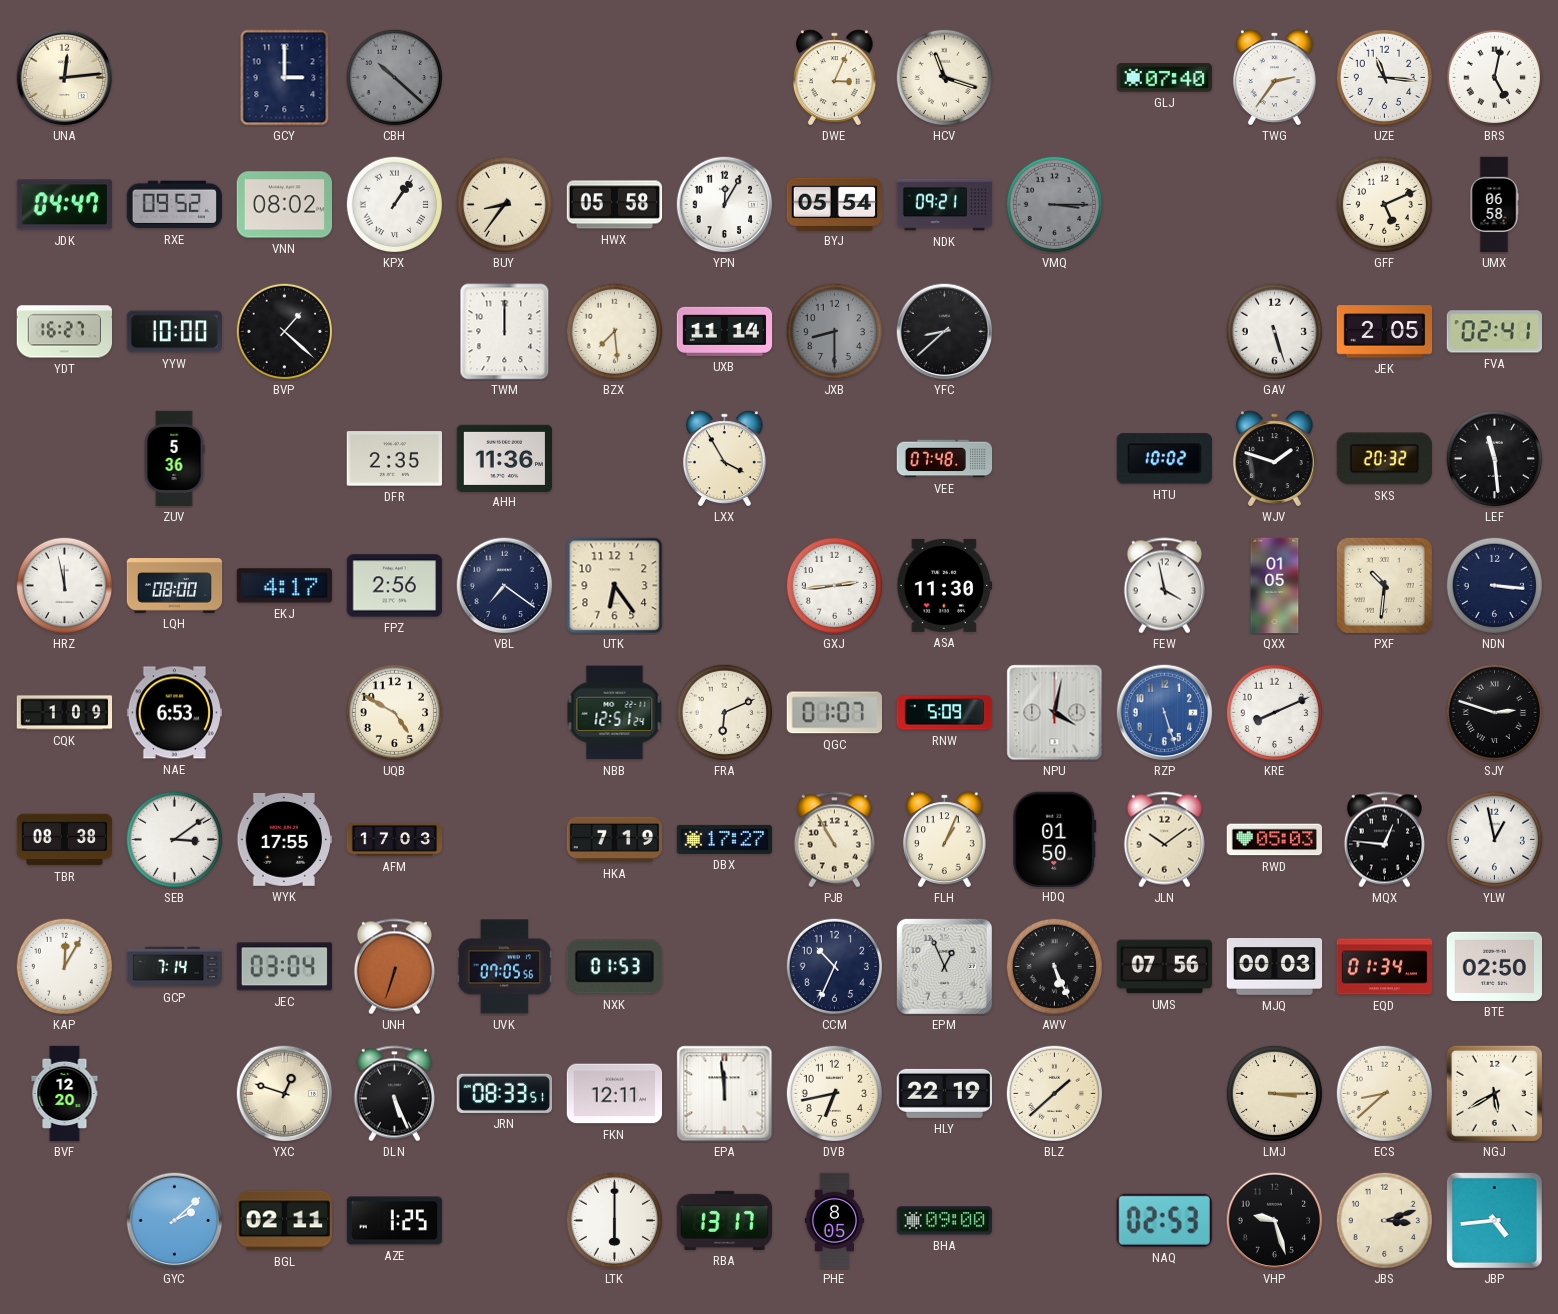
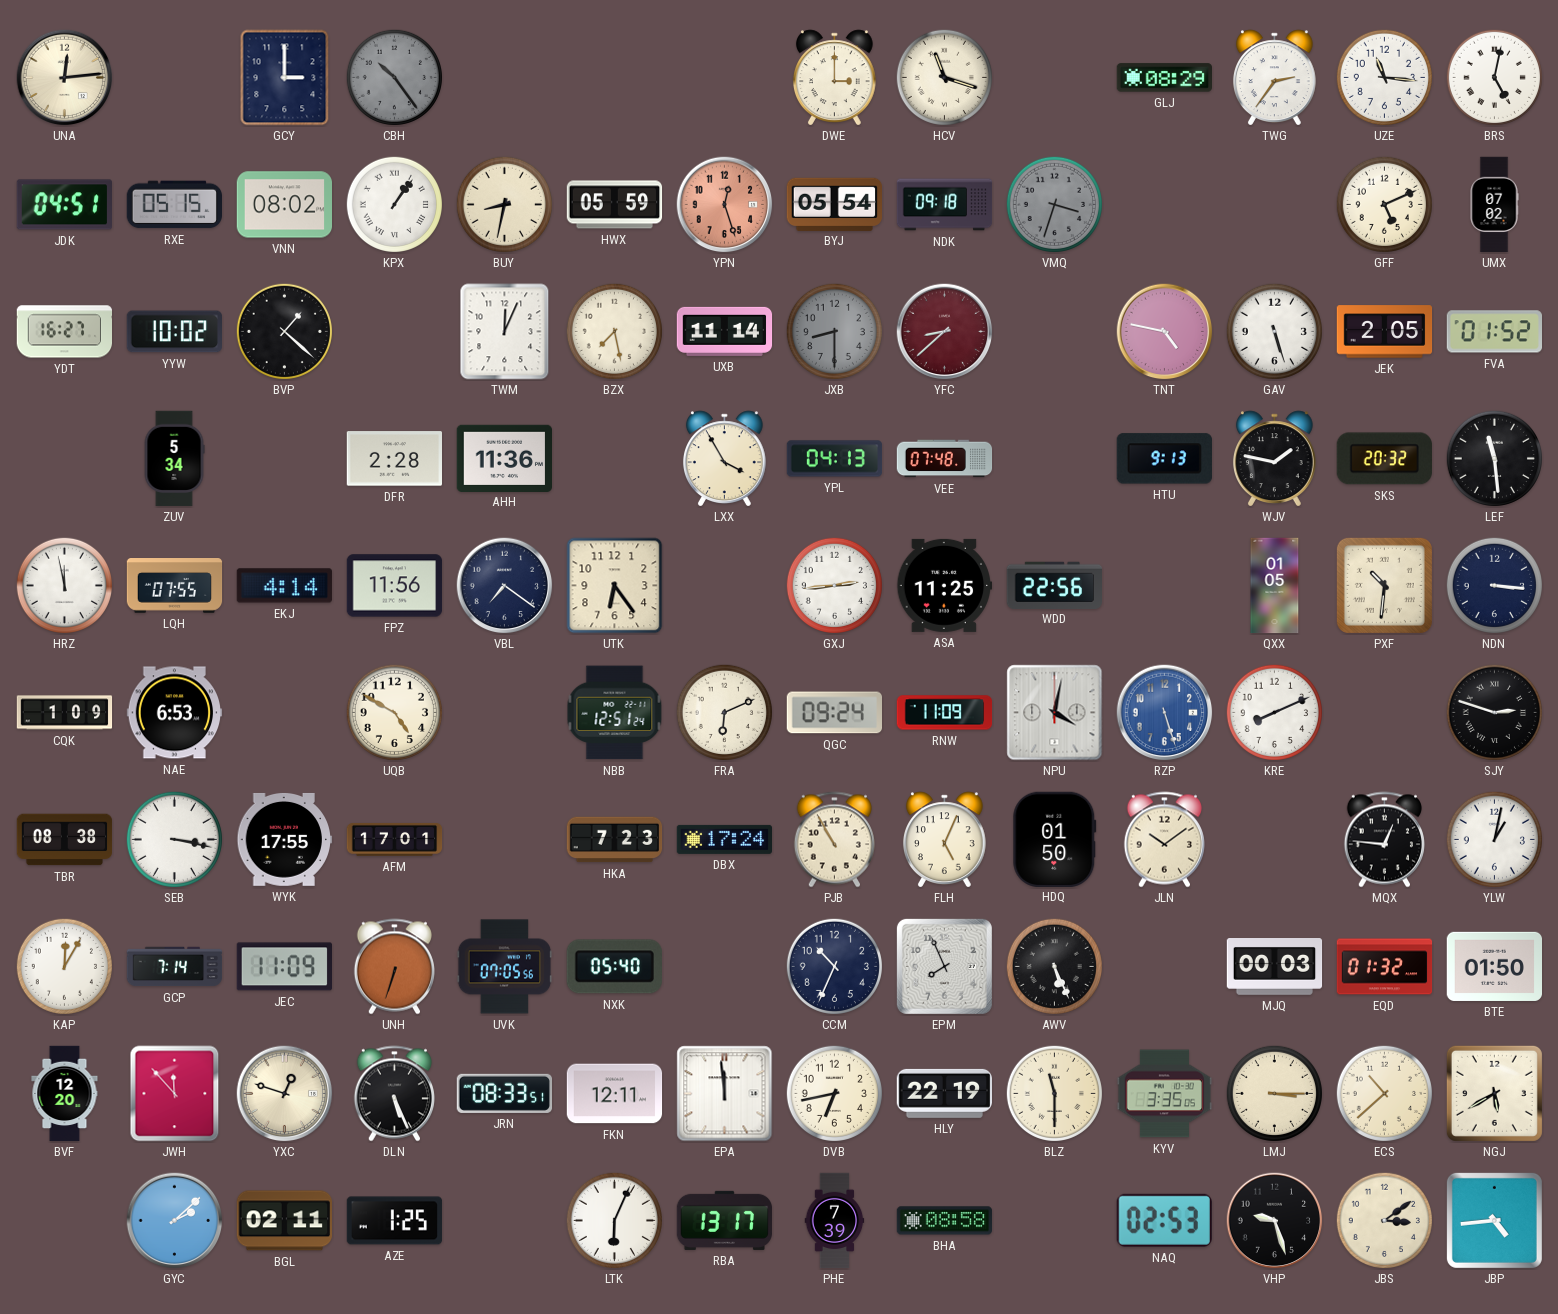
CBH: 10:22 -> 10:24
DWE: 3:04 -> 3:00
GLJ: 07:40 -> 08:29
JDK: 04:47 -> 04:51
RXE: 09:52 -> 05:15
BUY: 8:36 -> 8:32
HWX: 05:58 -> 05:59
YPN: 12:05 -> 12:27
YPN dial: white -> salmon
NDK: 09:21 -> 09:18
VMQ: 3:15 -> 3:33
UMX: 06:58 -> 07:02
YYW: 10:00 -> 10:02
TWM: 12:00 -> 12:04
BZX: 7:29 -> 7:28
YFC dial: black -> burgundy
TNT: none -> 4:47
FVA: 02:41 -> 01:52
ZUV: 5:36 -> 5:34
DFR: 2:35 -> 2:28
YPL: none -> 04:13
HTU: 10:02 -> 9:13
WJV: 1:48 -> 1:47
LQH: 08:00 -> 07:55
EKJ: 4:17 -> 4:14
FPZ: 2:56 -> 11:56
ASA: 11:30 -> 11:25
WDD: none -> 22:56
FEW: 3:58 -> none
QGC: 01:07 -> 09:24
RNW: 5:09 -> 11:09
SEB: 3:09 -> 3:17
AFM: 17:03 -> 17:01
HKA: 7:19 -> 7:23
DBX: 17:27 -> 17:24
FLH: 1:04 -> 5:04
RWD: 05:03 -> none
YLW: 12:58 -> 1:02
JEC: 03:04 -> 11:09
NXK: 01:53 -> 05:40
EPM: 12:56 -> 7:56
UMS: 07:56 -> none
EQD: 01:34 -> 01:32
BTE: 02:50 -> 01:50
JWH: none -> 11:53
BLZ: 1:38 -> 11:30
KYV: none -> 3:35
ECS: 8:38 -> 10:38
LTK: 6:00 -> 6:04
PHE: 8:05 -> 7:39
BHA: 09:00 -> 08:58
JBS: 3:12 -> 3:09
